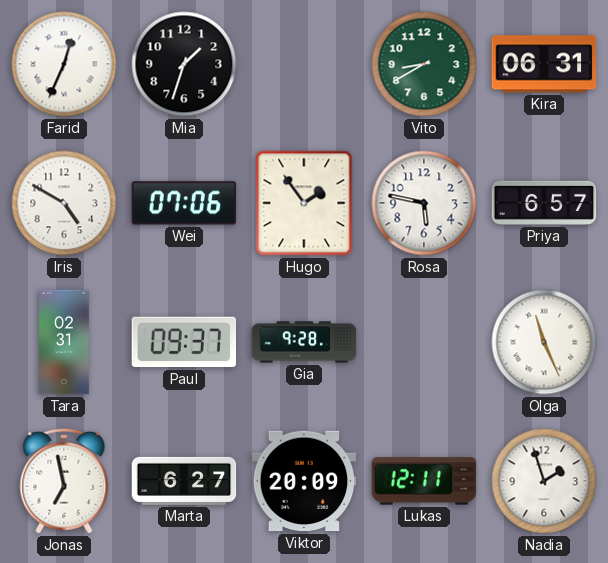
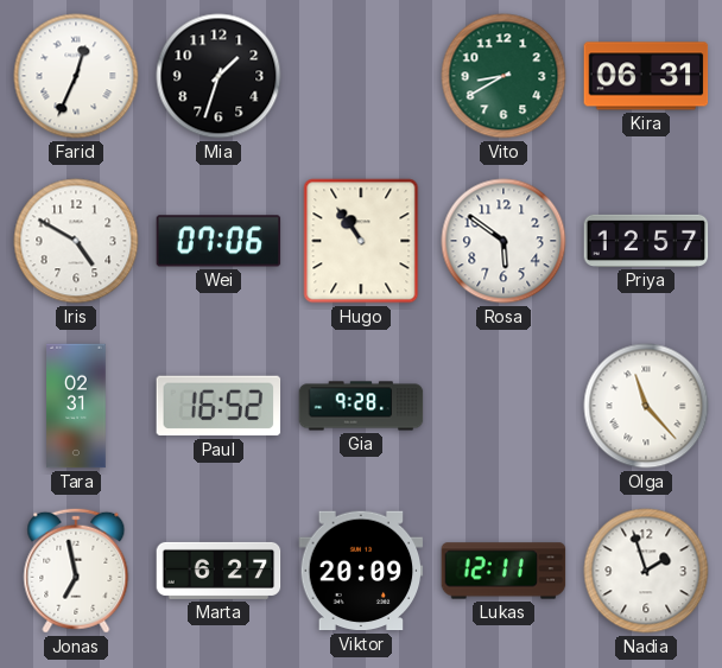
Hugo: 1:54 -> 10:54
Rosa: 5:47 -> 5:51
Priya: 6:57 -> 12:57
Paul: 09:37 -> 16:52
Olga: 11:26 -> 11:23
